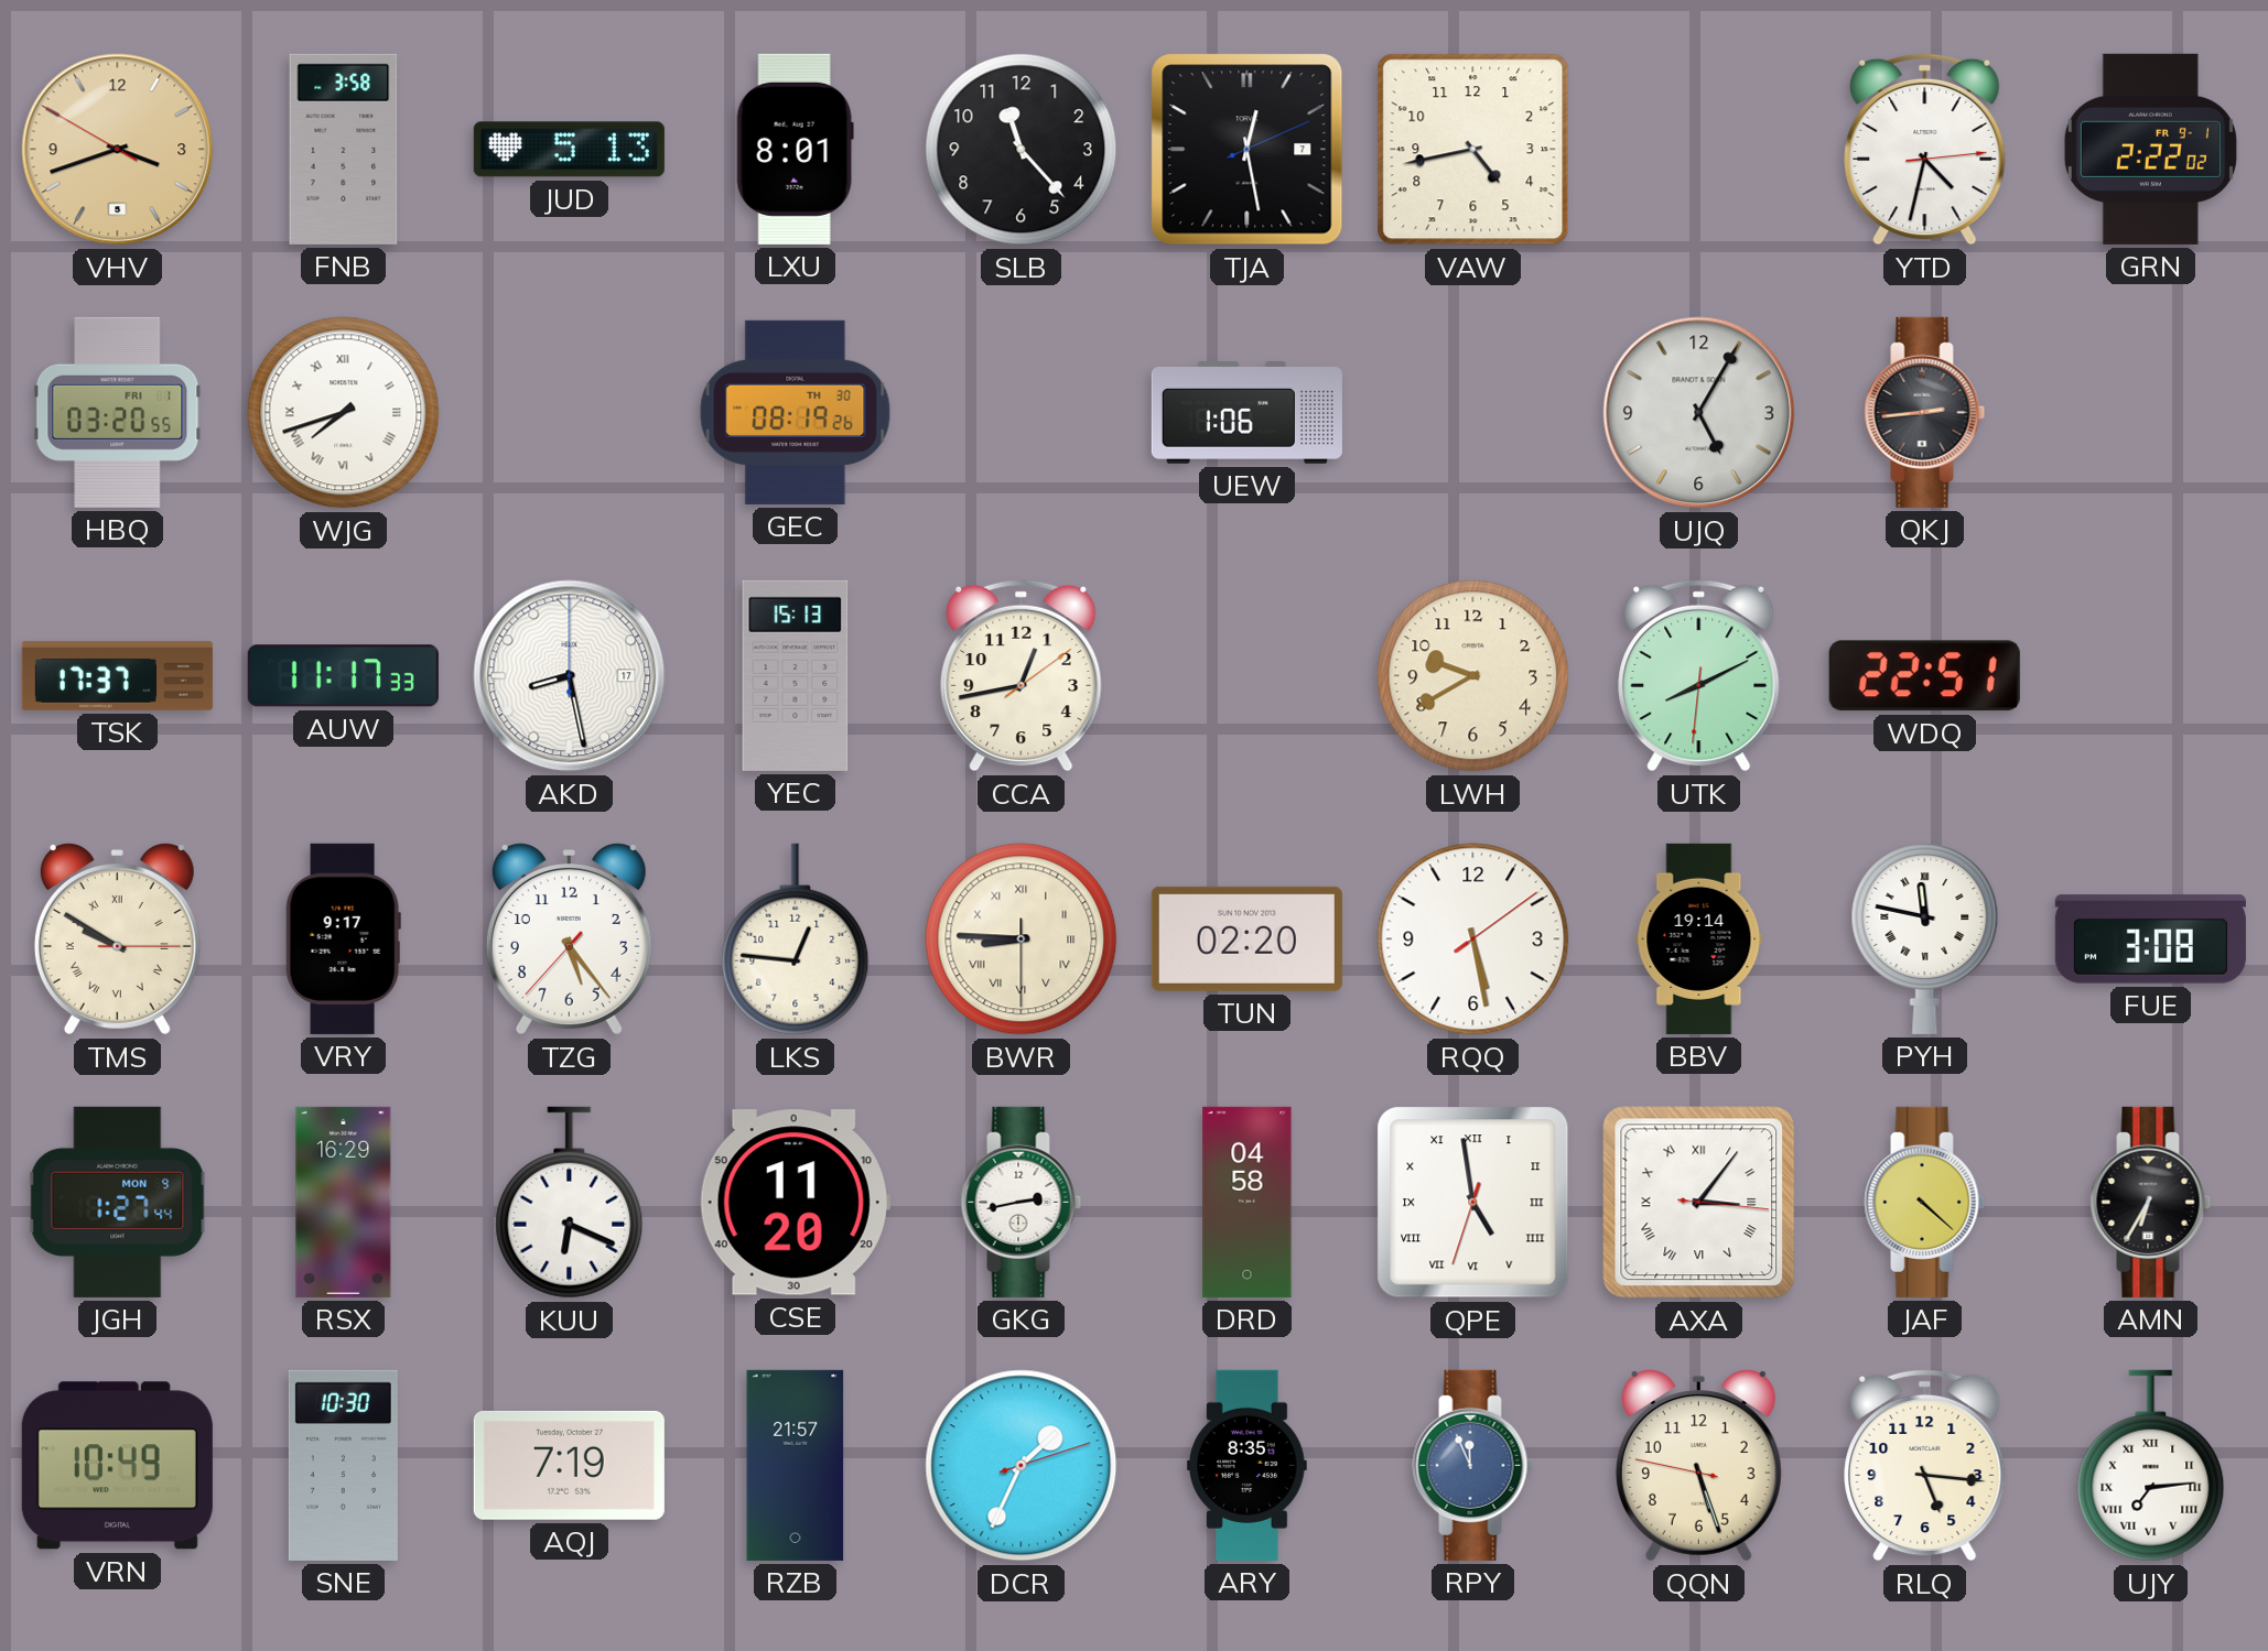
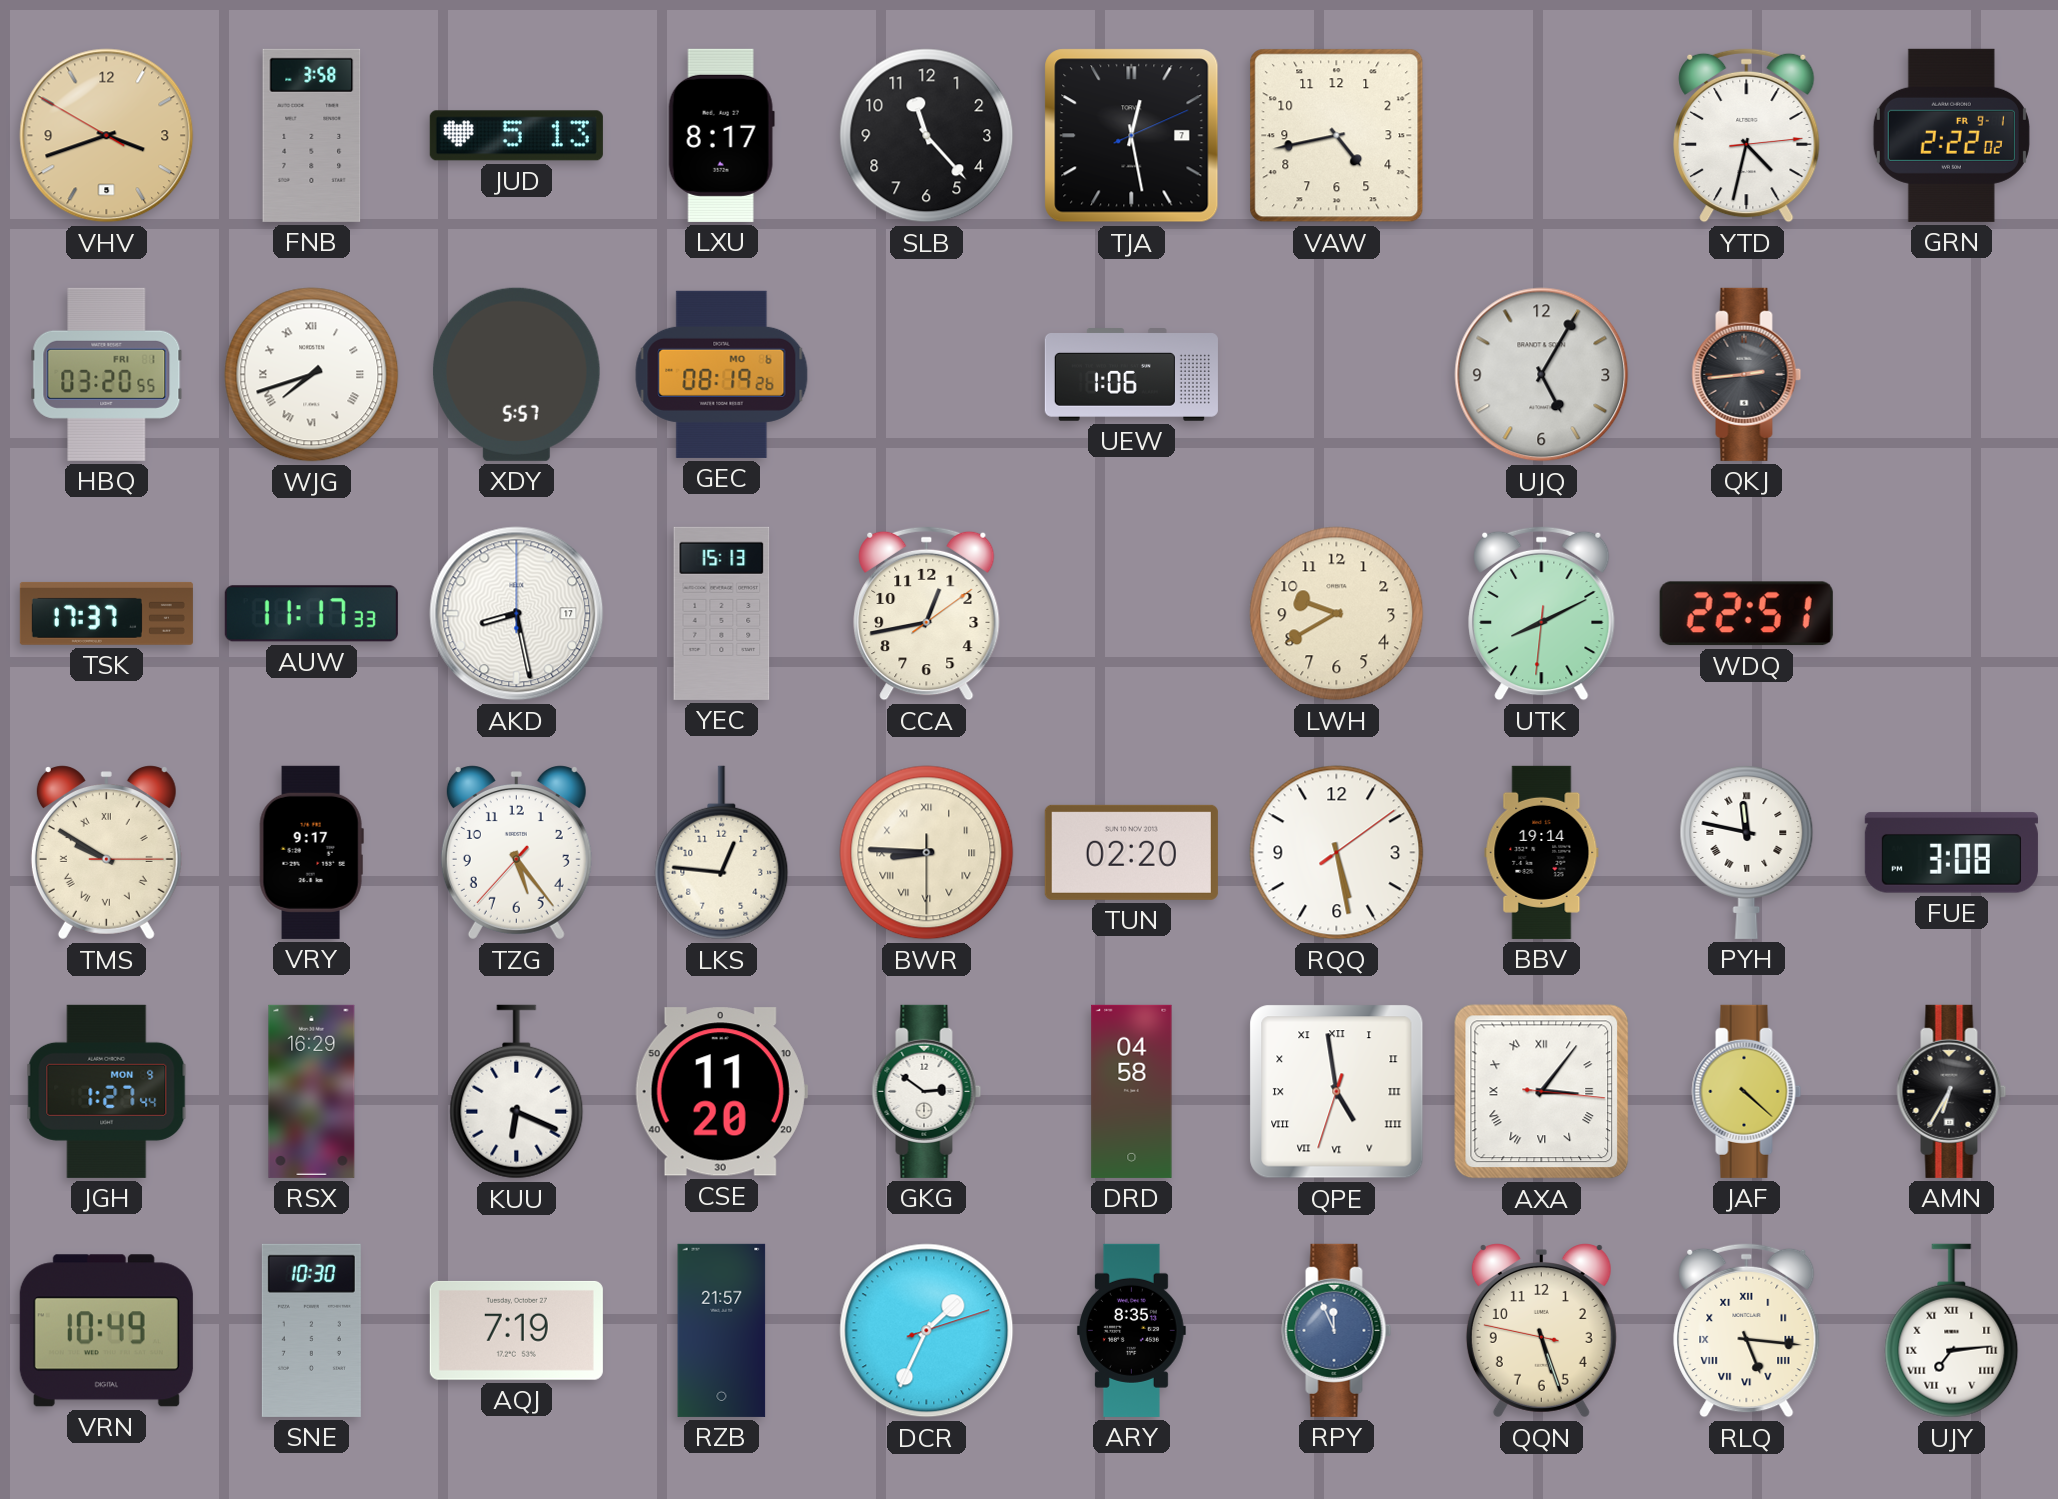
LXU: 8:01 -> 8:17
XDY: none -> 5:57
GEC date: TH 30 -> MO 6
GKG: 2:43 -> 2:51
RLQ numerals: Arabic -> Roman
